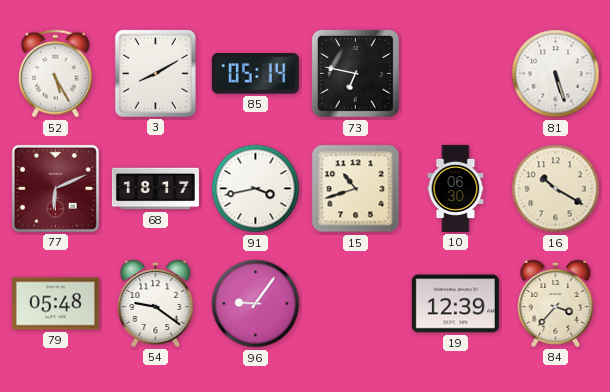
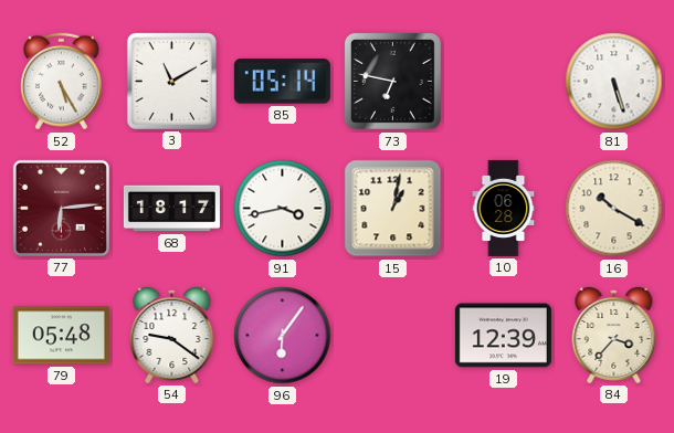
3: 8:10 -> 11:10
77: 6:11 -> 6:14
15: 10:42 -> 1:02
10: 06:30 -> 06:28
96: 9:06 -> 6:06
